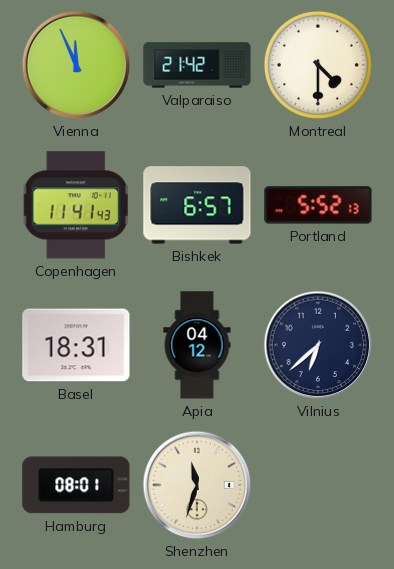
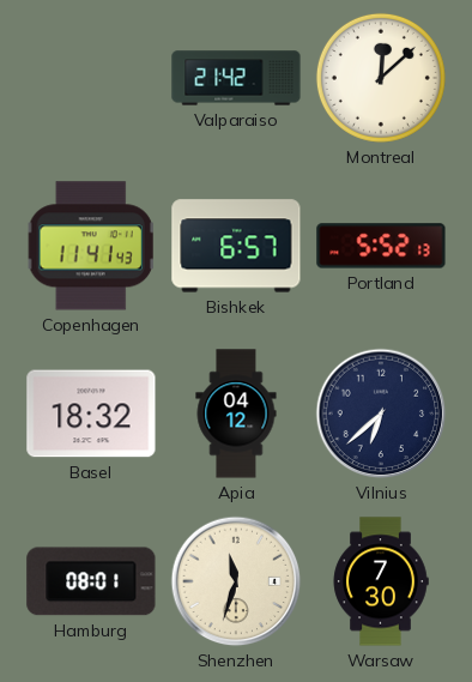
Vienna: 11:56 -> none
Montreal: 4:30 -> 12:08
Basel: 18:31 -> 18:32
Warsaw: none -> 7:30
